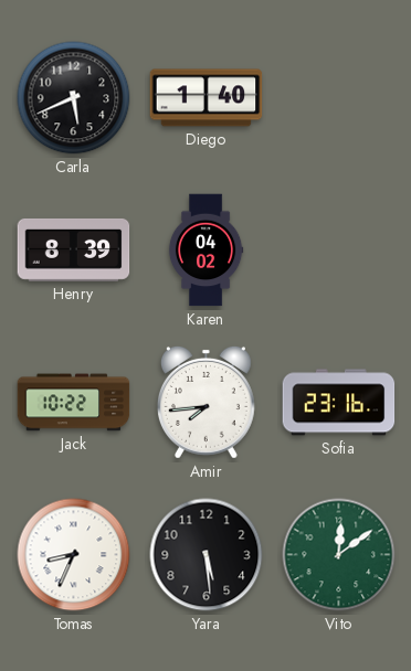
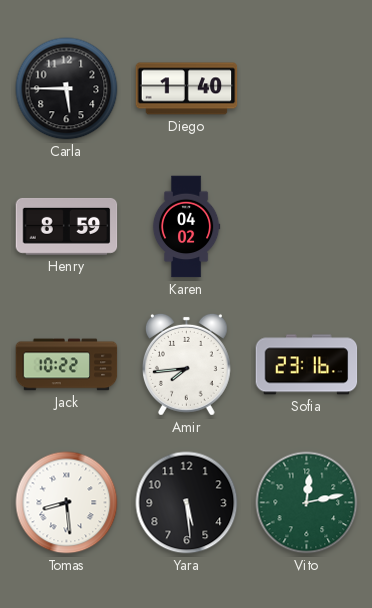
Carla: 5:41 -> 5:45
Henry: 8:39 -> 8:59
Tomas: 8:34 -> 8:29
Vito: 12:09 -> 12:13
